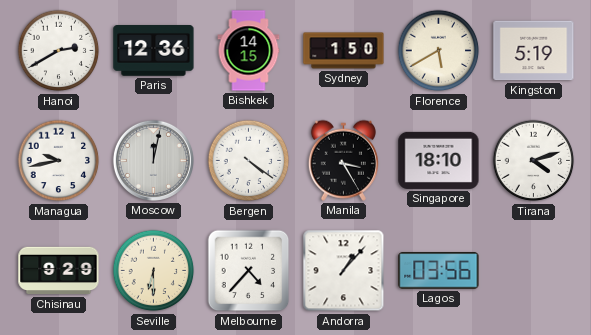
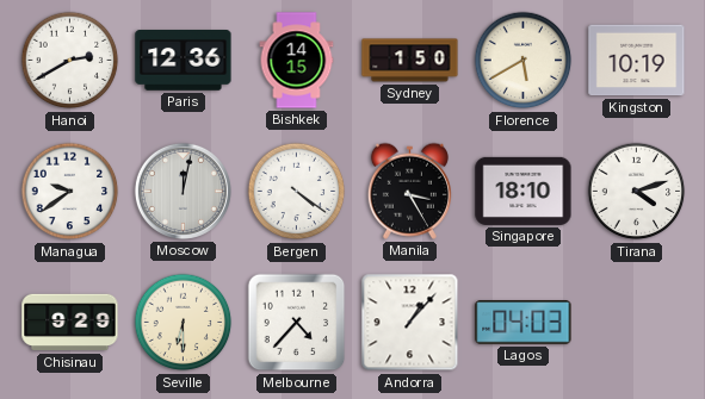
Kingston: 5:19 -> 10:19
Managua: 9:43 -> 9:39
Lagos: 03:56 -> 04:03
